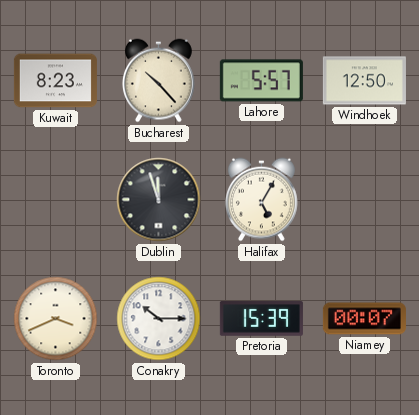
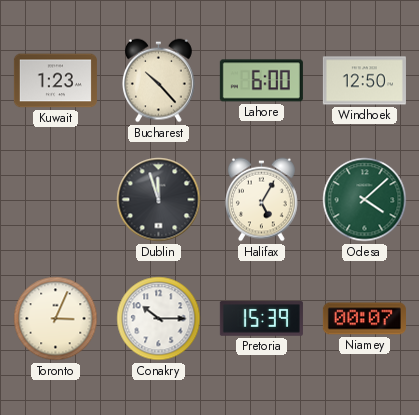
Kuwait: 8:23 -> 1:23
Lahore: 5:57 -> 6:00
Odesa: none -> 4:08
Toronto: 3:41 -> 3:04
